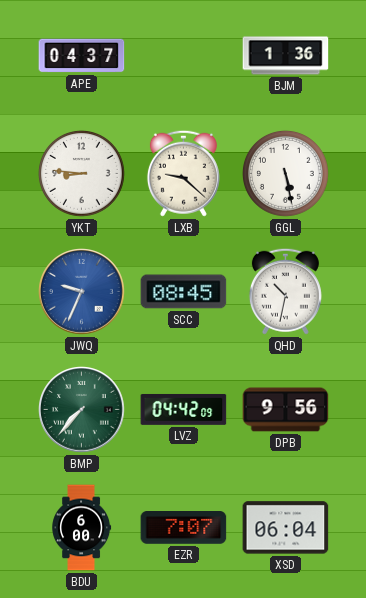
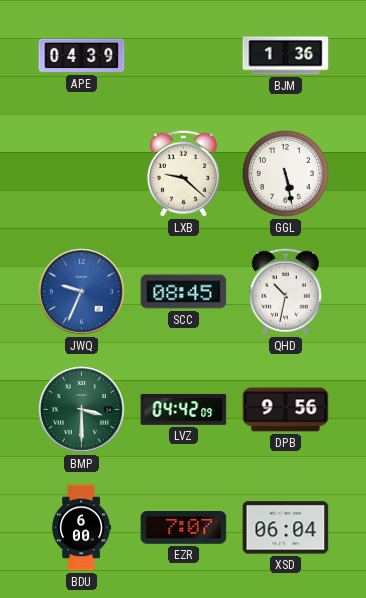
APE: 04:37 -> 04:39
YKT: 8:46 -> none
BMP: 7:37 -> 3:30
